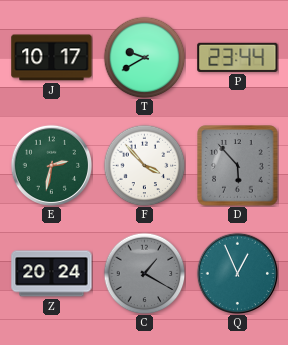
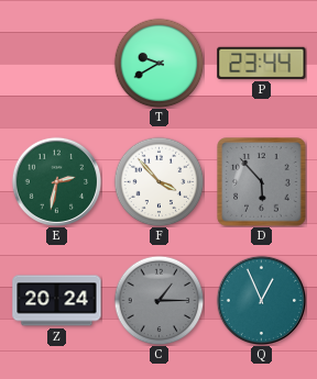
J: 10:17 -> none
C: 1:20 -> 1:15
